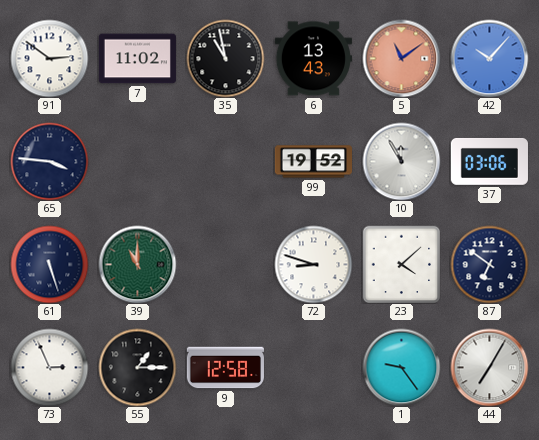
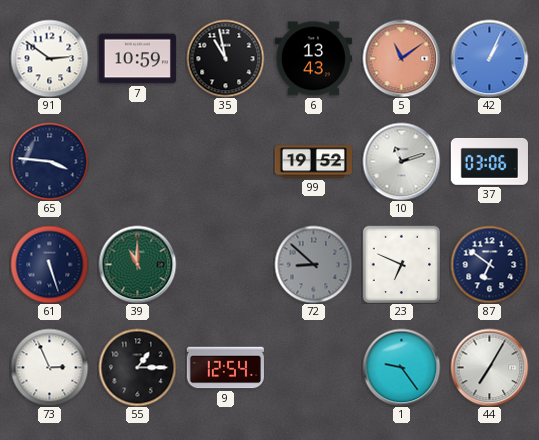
7: 11:02 -> 10:59
42: 10:07 -> 1:04
10: 11:55 -> 11:12
72: 8:48 -> 8:52
72 dial: white -> grey
23: 4:08 -> 6:49
9: 12:58 -> 12:54
